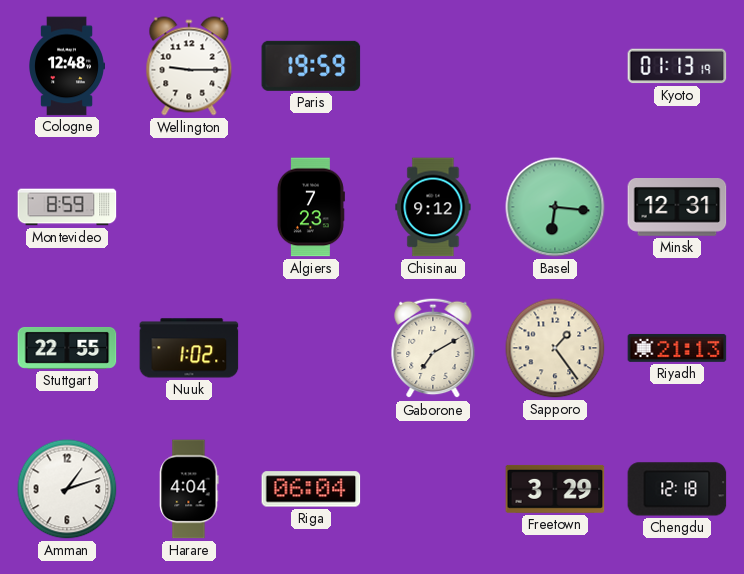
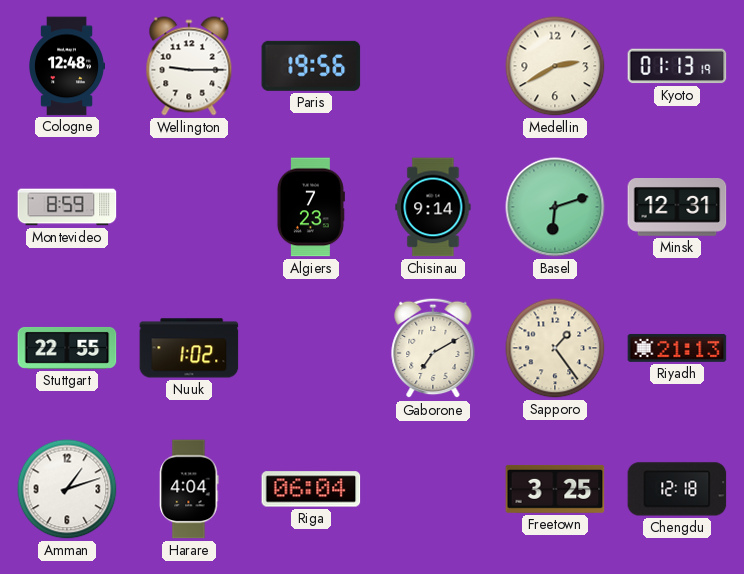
Paris: 19:59 -> 19:56
Medellin: none -> 2:40
Chisinau: 9:12 -> 9:14
Basel: 6:16 -> 6:12
Freetown: 3:29 -> 3:25
